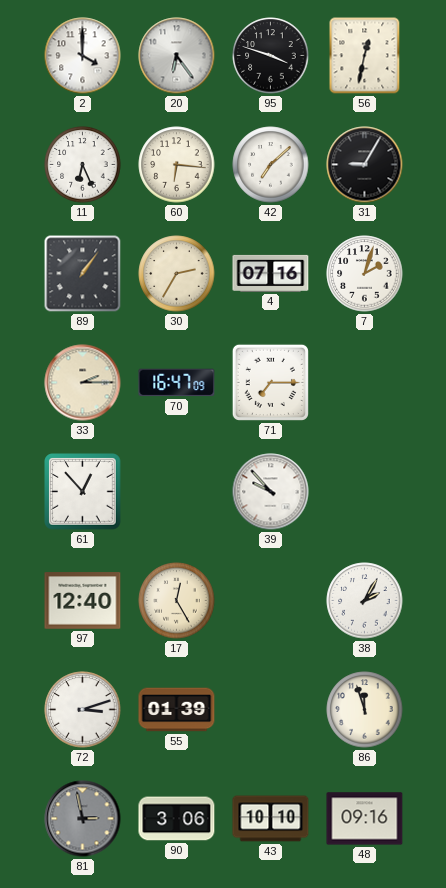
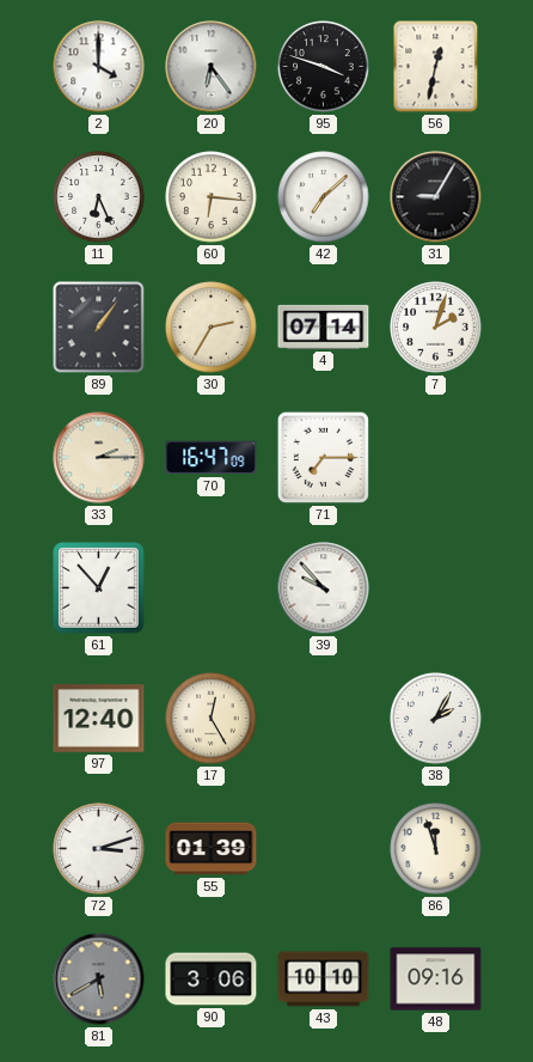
4: 07:16 -> 07:14
81: 2:58 -> 5:40
